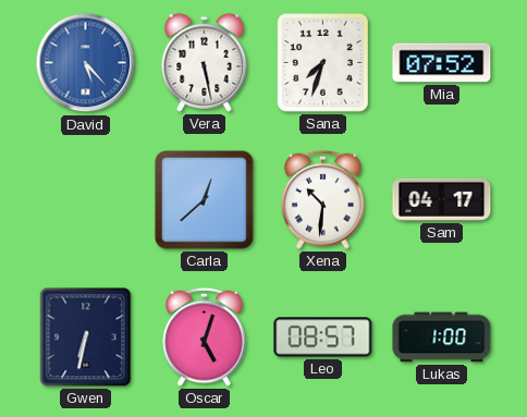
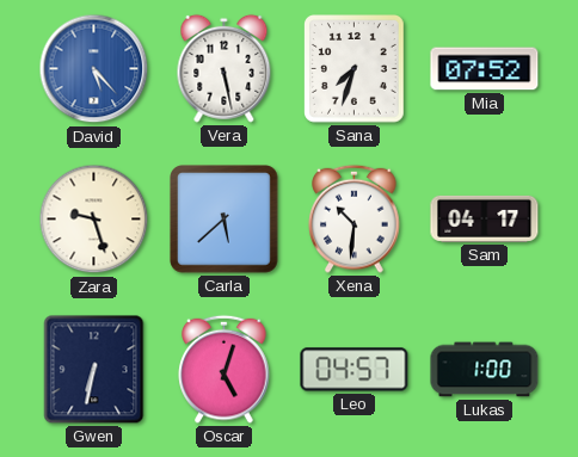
Zara: none -> 9:27
Carla: 12:38 -> 5:38
Leo: 08:57 -> 04:57
